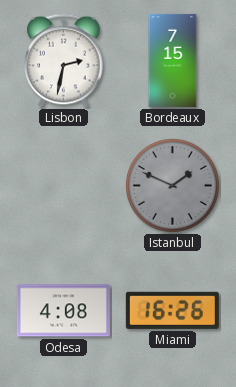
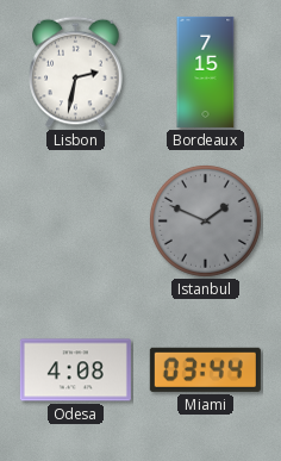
Miami: 16:26 -> 03:44
